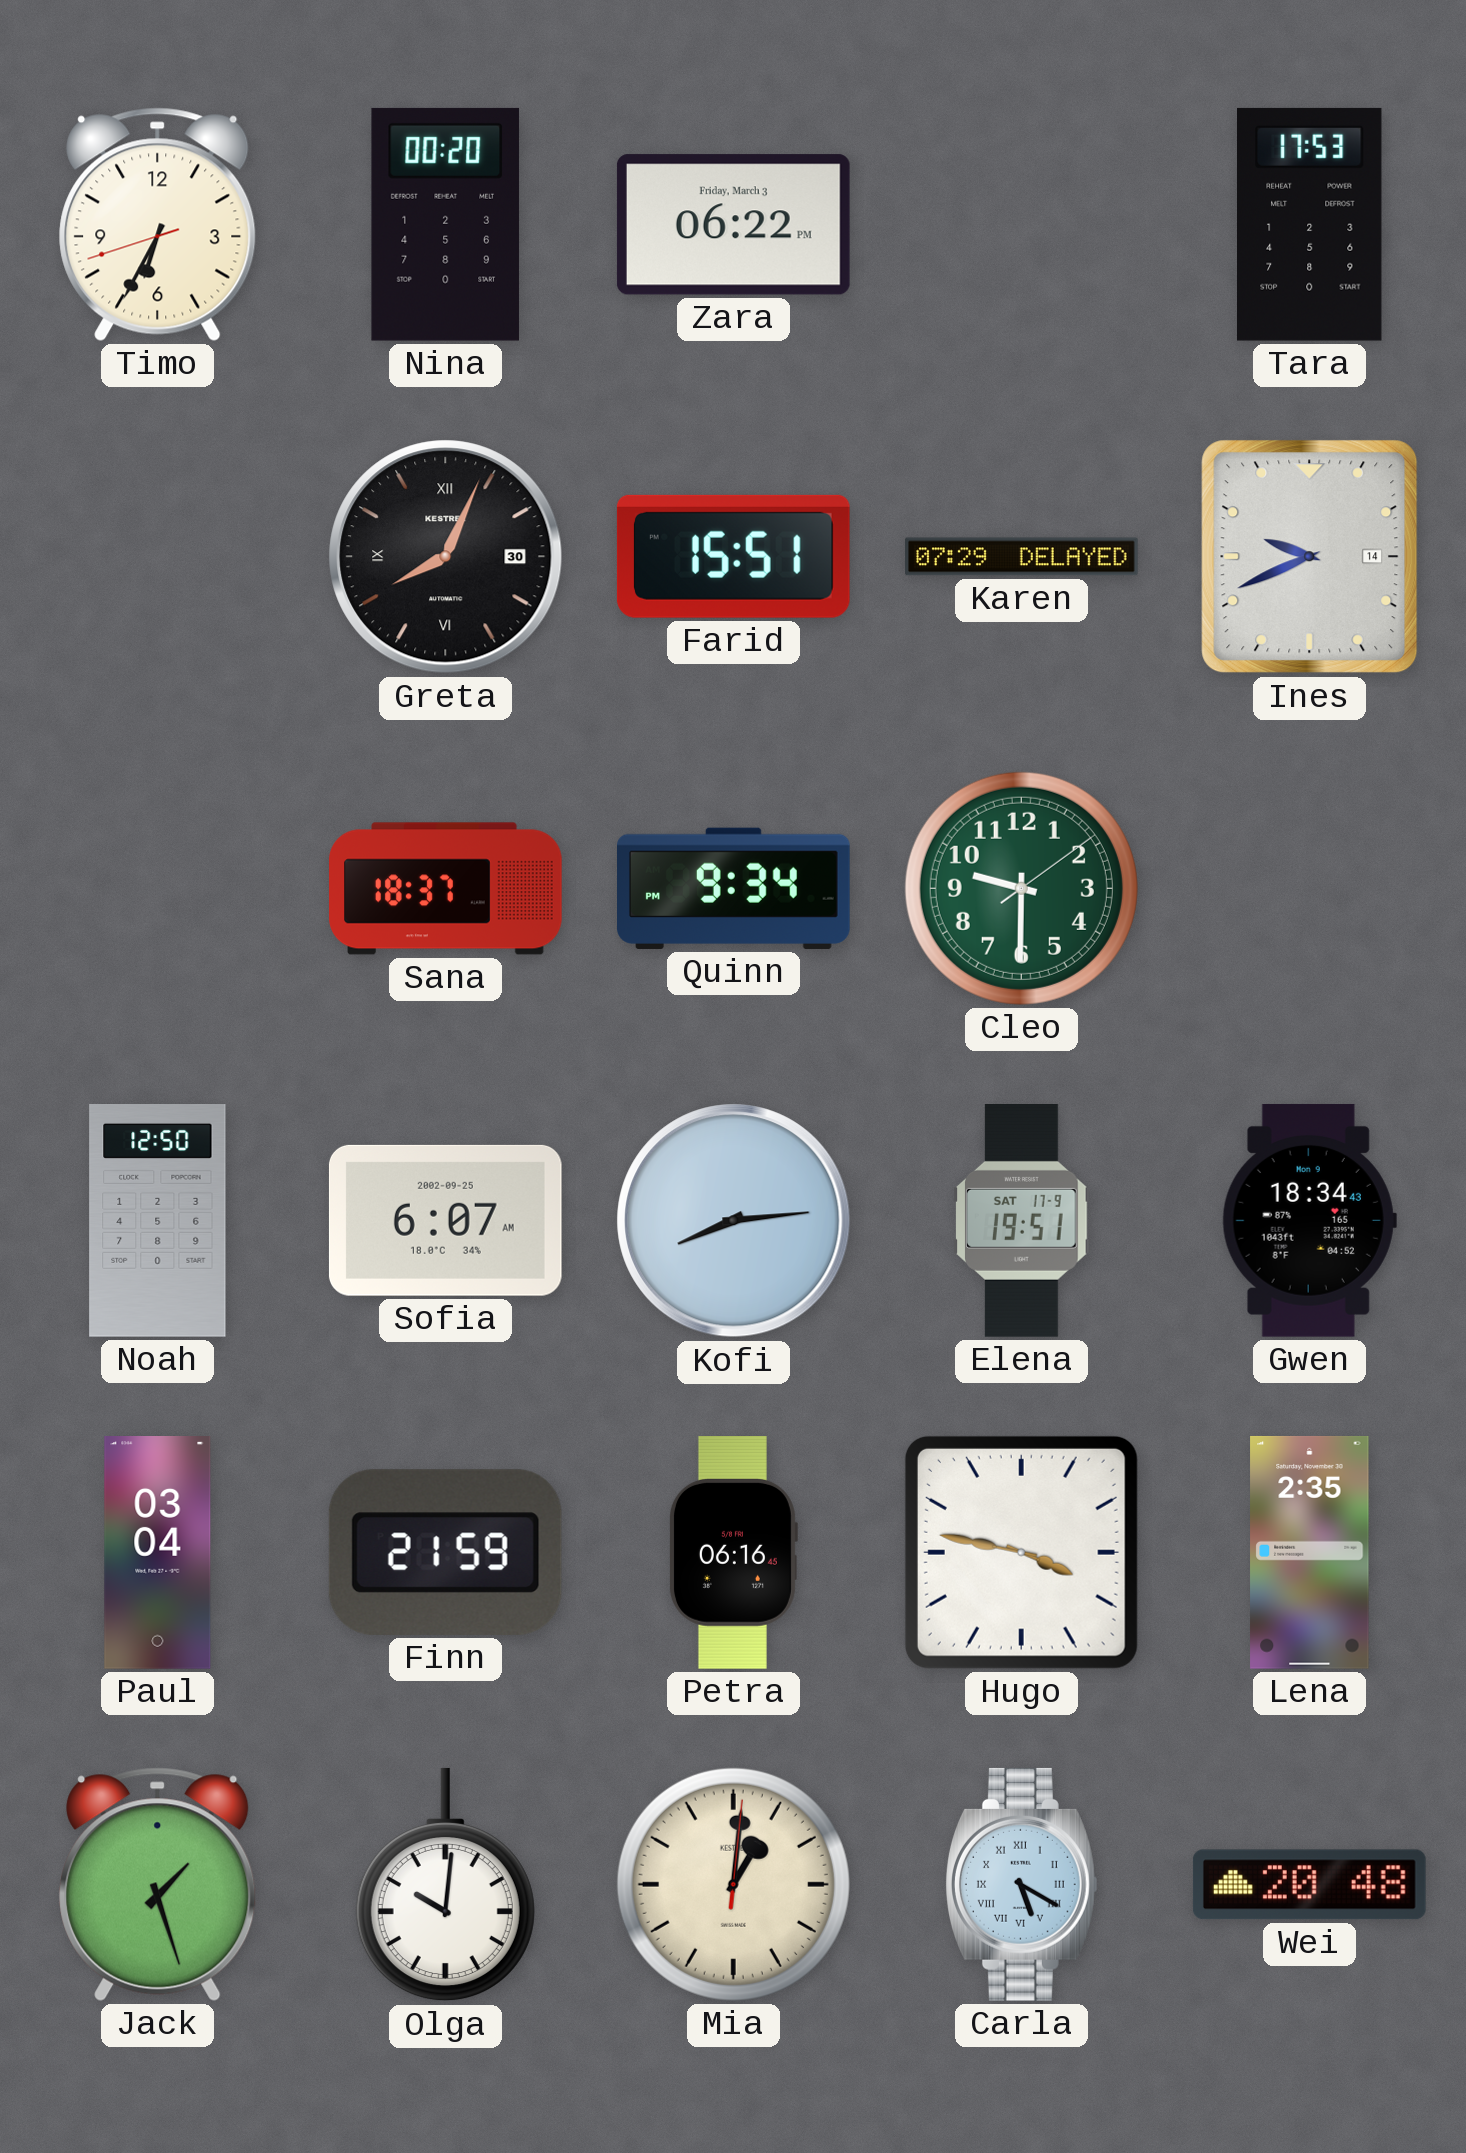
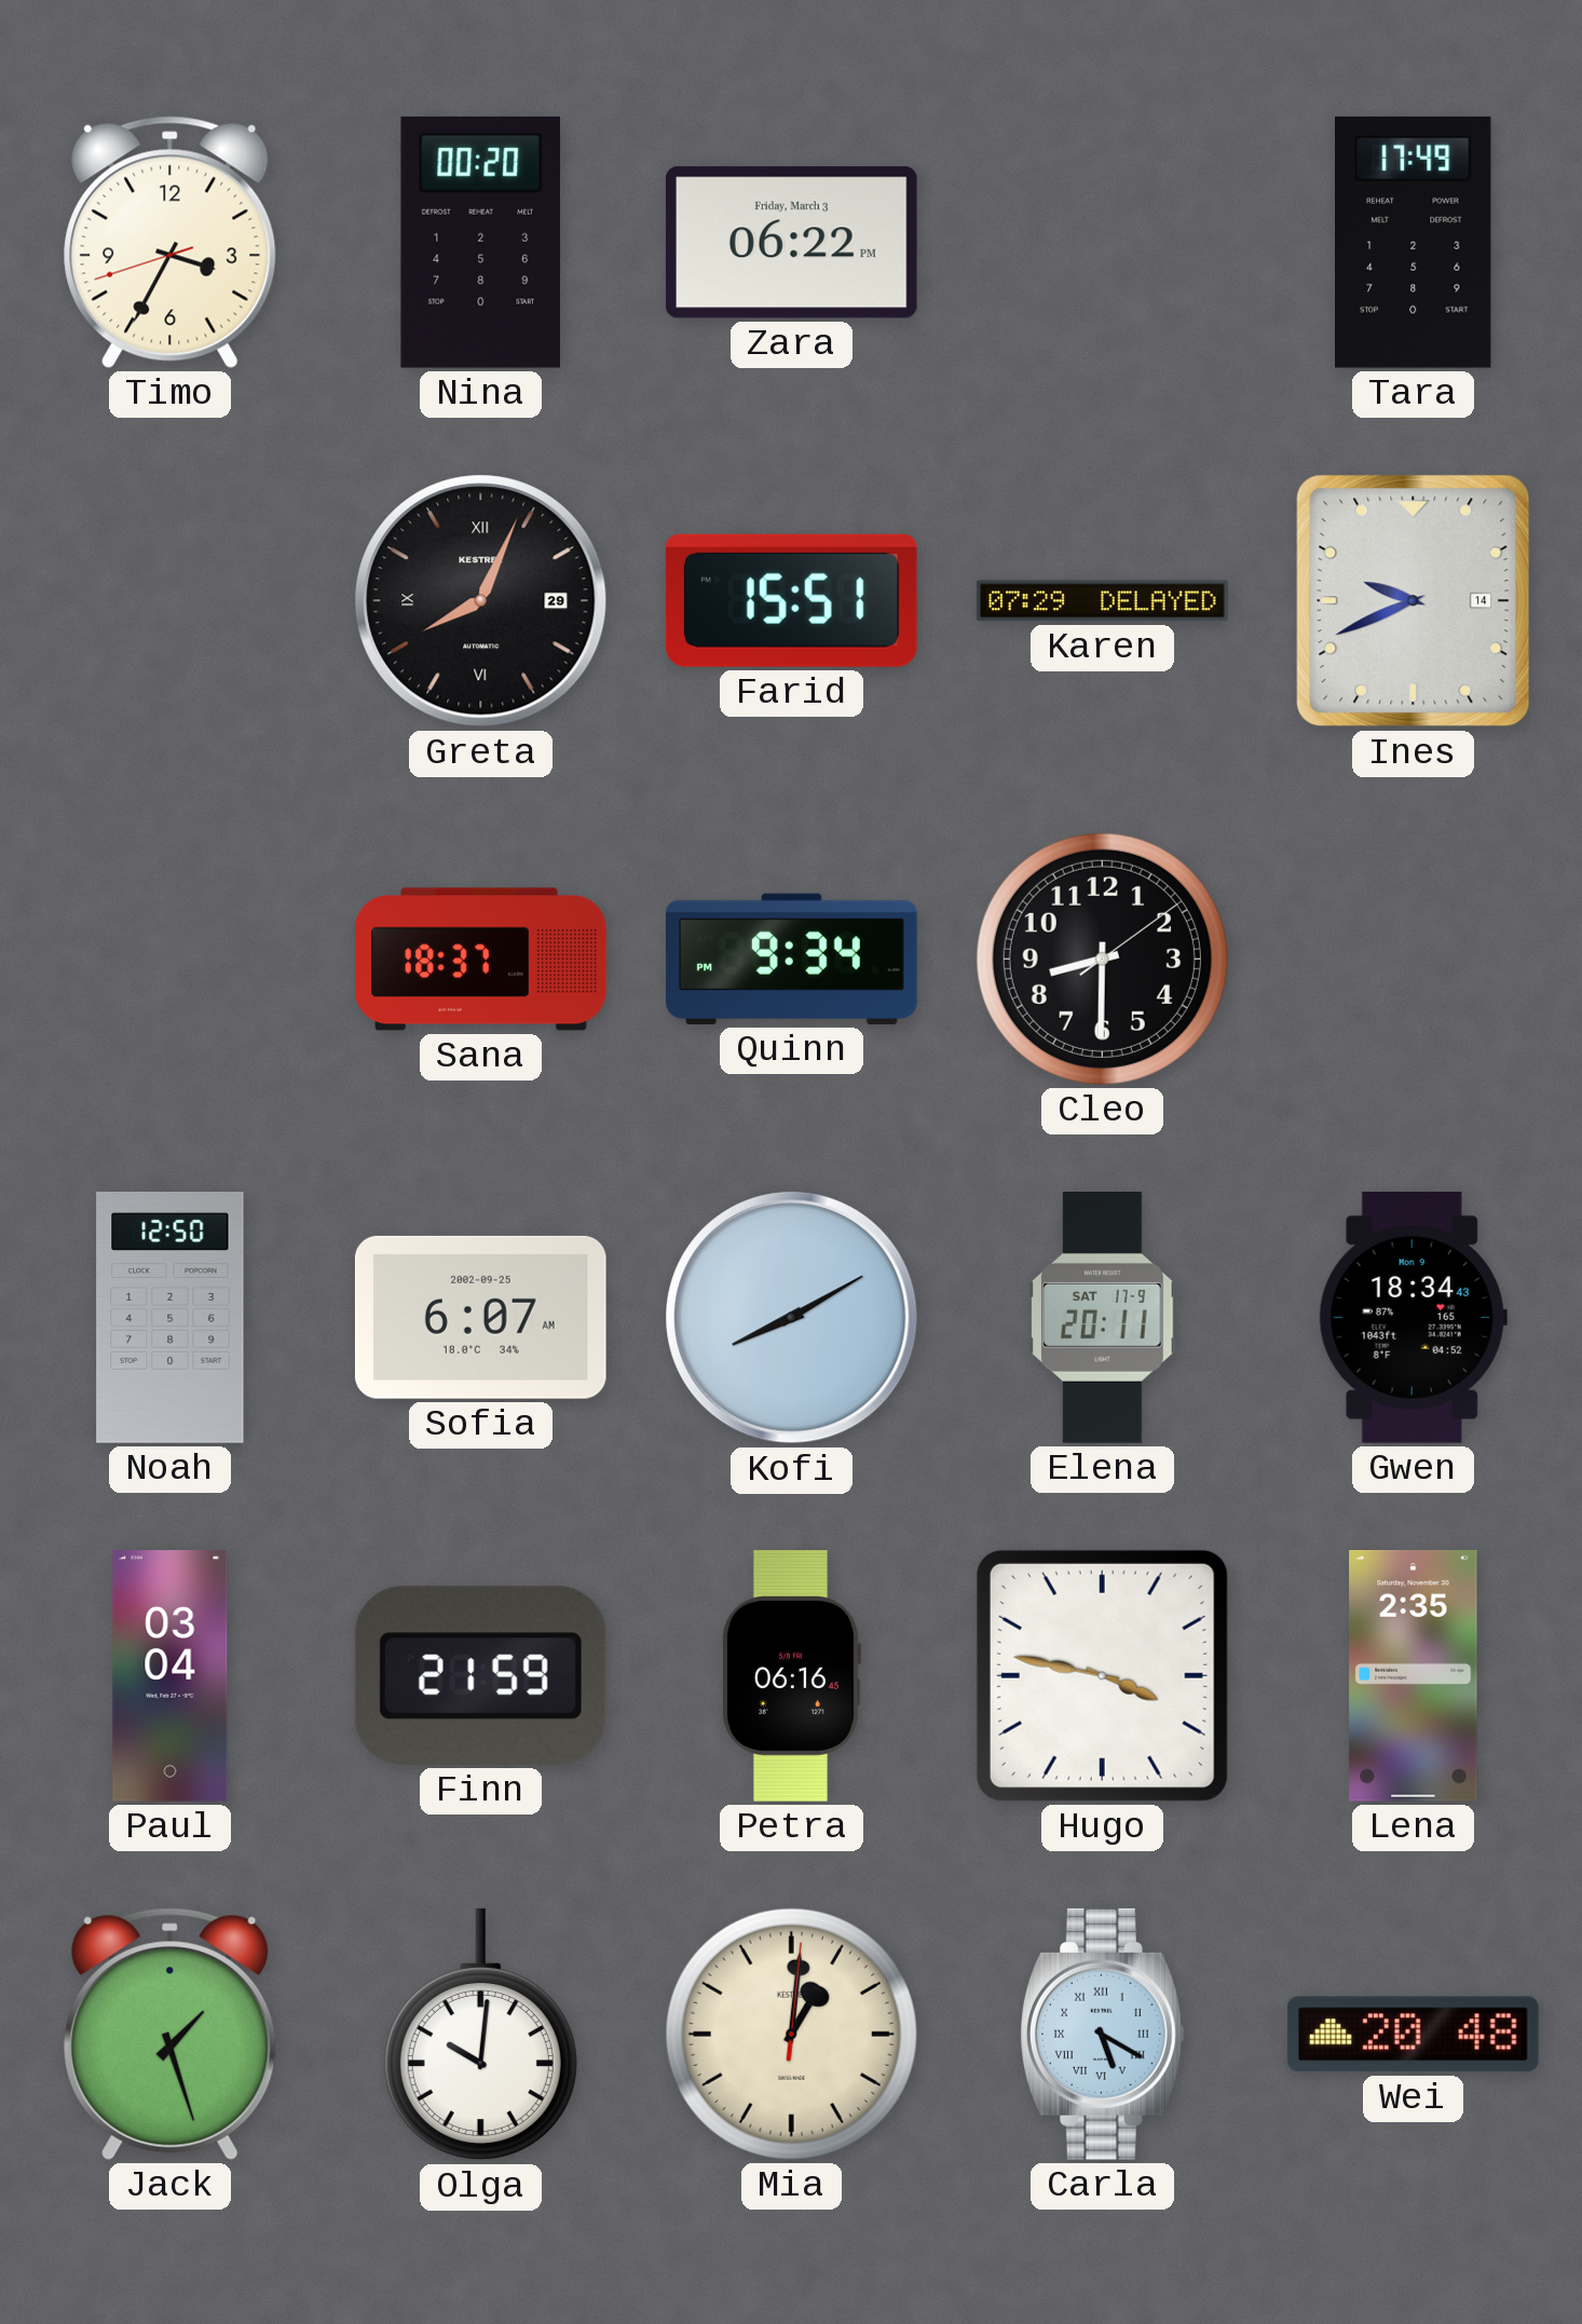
Timo: 6:34 -> 3:34
Tara: 17:53 -> 17:49
Greta date: 30 -> 29
Cleo: 9:30 -> 8:30
Cleo dial: green -> black
Kofi: 8:14 -> 8:10
Elena: 19:51 -> 20:11
